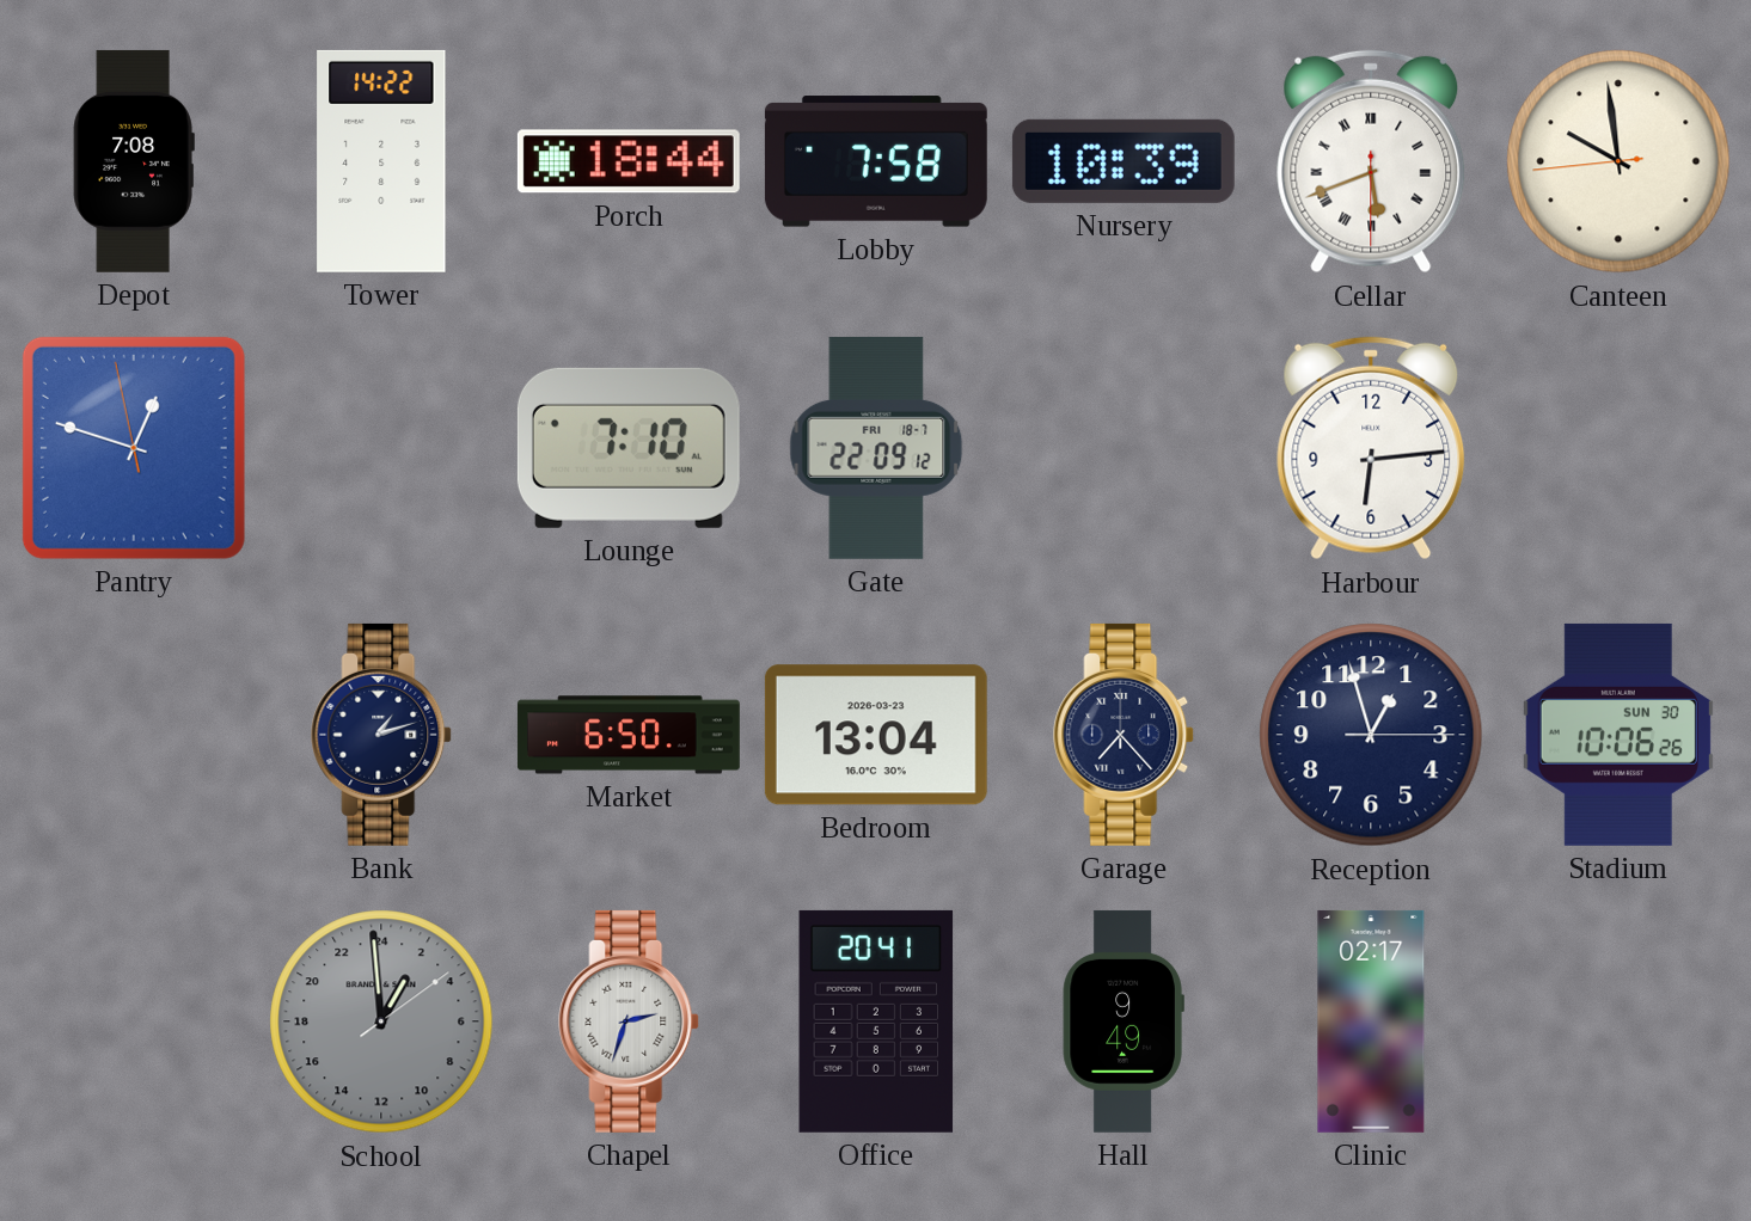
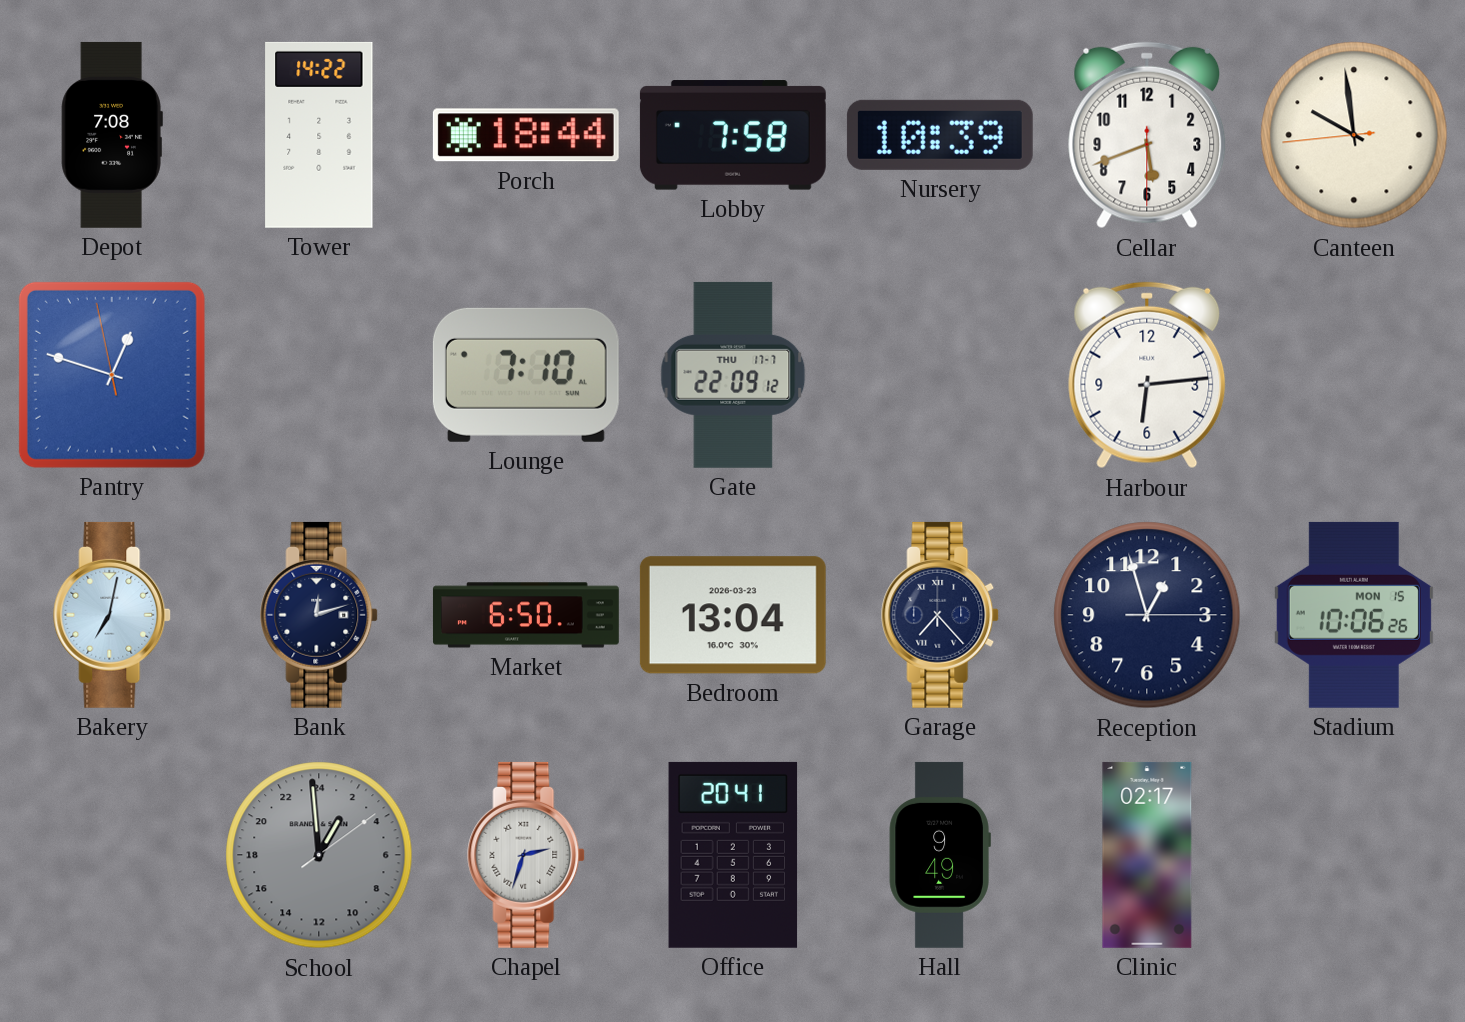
Cellar numerals: Roman -> Arabic
Gate date: FRI 18-7 -> THU 17-7
Bakery: none -> 7:02
Bank: 1:12 -> 12:12
Stadium date: SUN 30 -> MON 15
